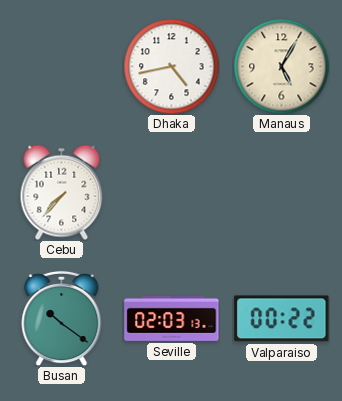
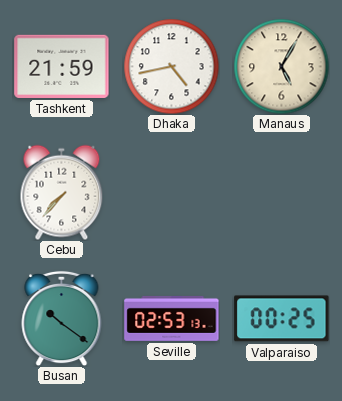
Tashkent: none -> 21:59
Seville: 02:03 -> 02:53
Valparaiso: 00:22 -> 00:25
